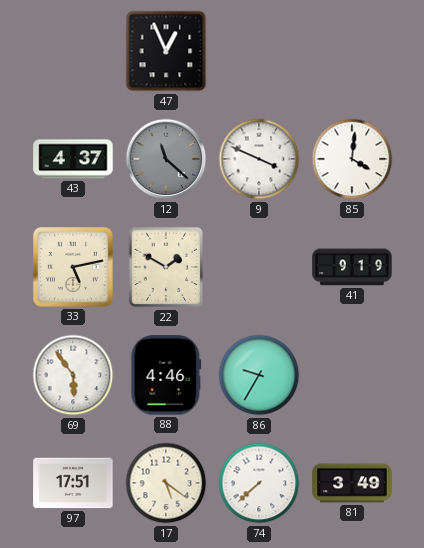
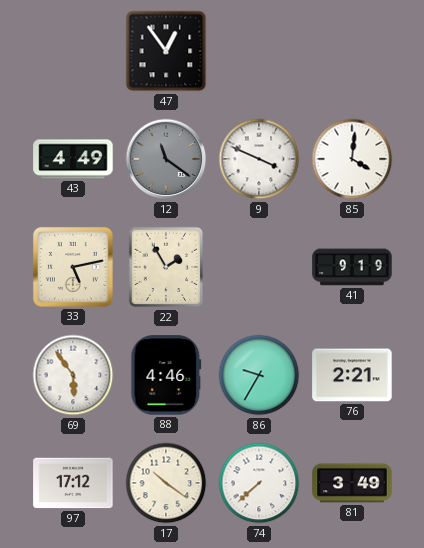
47: 12:56 -> 12:54
43: 4:37 -> 4:49
12: 11:22 -> 11:21
22: 1:50 -> 1:55
76: none -> 2:21
97: 17:51 -> 17:12
17: 5:21 -> 10:21
